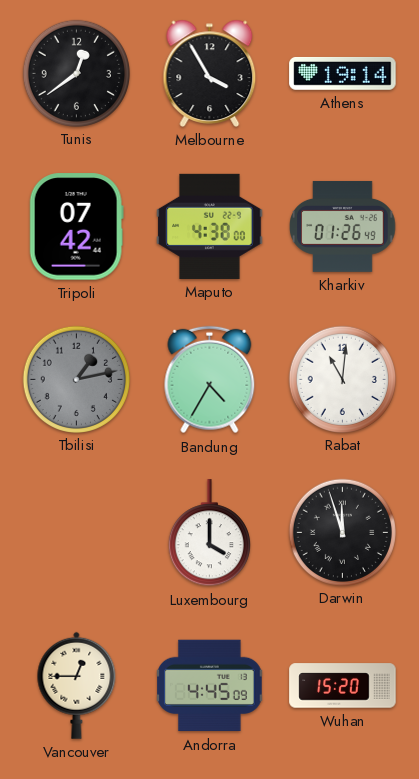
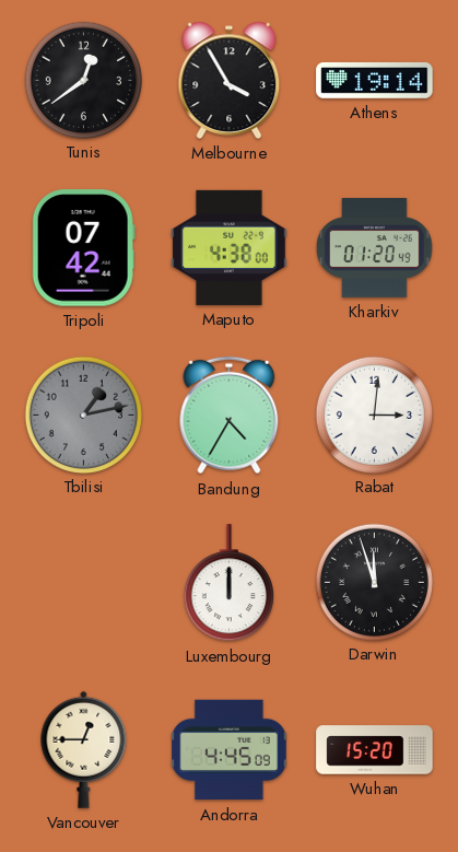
Kharkiv: 01:26 -> 01:20
Rabat: 11:01 -> 3:01
Luxembourg: 4:00 -> 12:00
